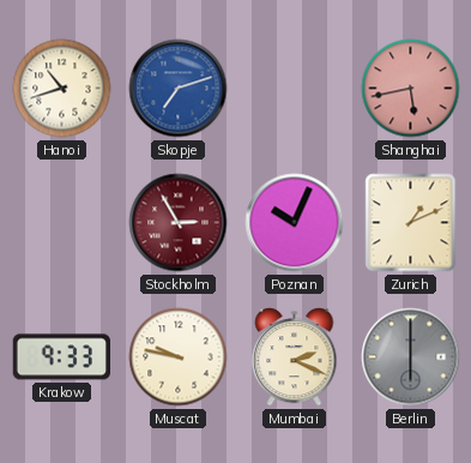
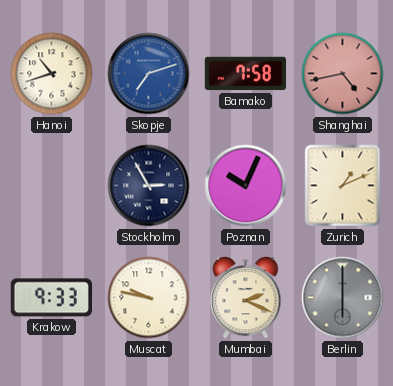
Bamako: none -> 7:58
Shanghai: 5:43 -> 4:43
Stockholm dial: burgundy -> navy
